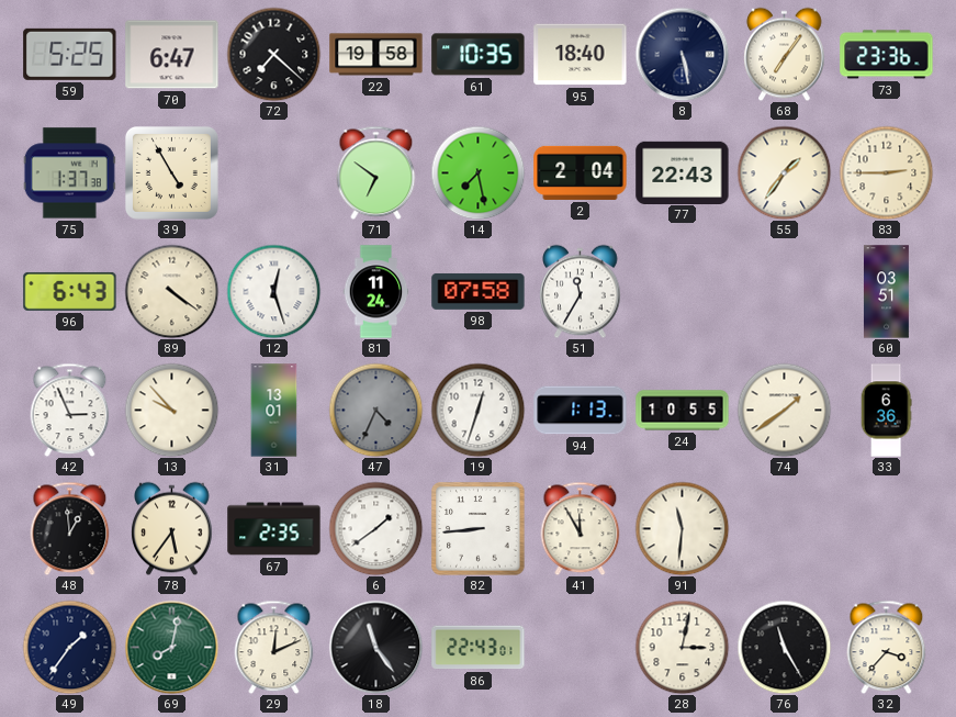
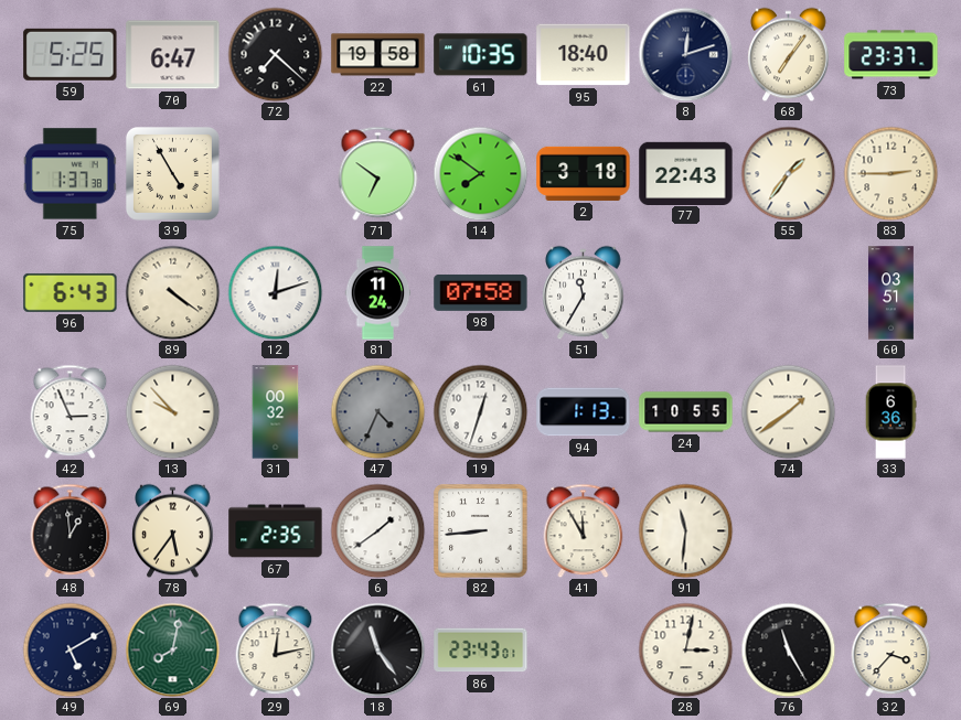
8: 5:28 -> 12:12
73: 23:36 -> 23:37
14: 7:28 -> 7:51
2: 2:04 -> 3:18
12: 12:27 -> 12:12
31: 13:01 -> 00:32
49: 1:36 -> 5:10
29: 12:11 -> 12:13
86: 22:43 -> 23:43
